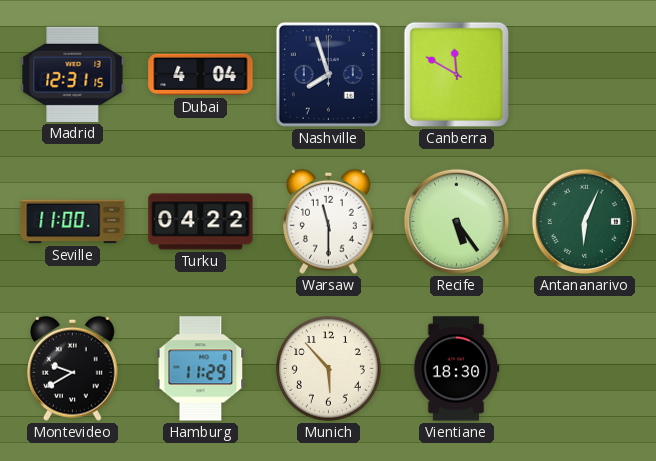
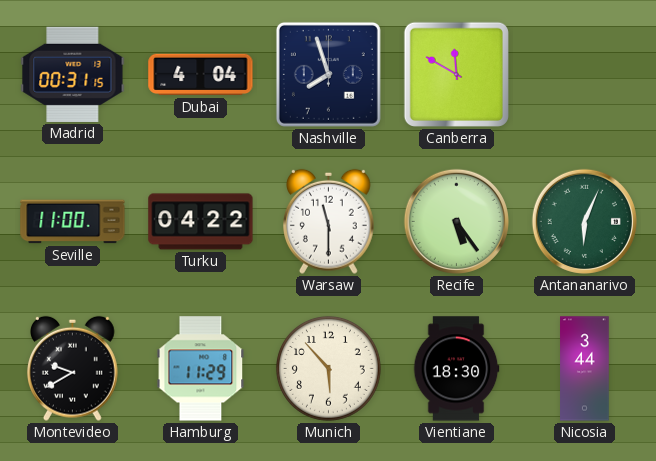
Madrid: 12:31 -> 00:31
Nicosia: none -> 3:44
